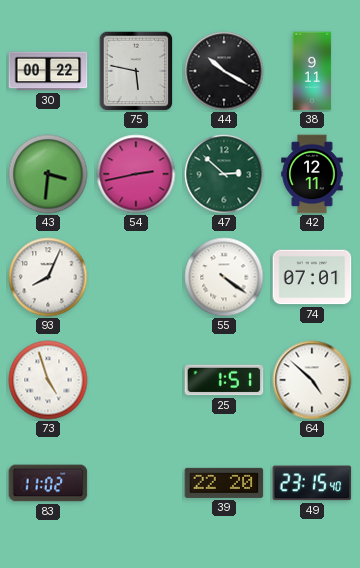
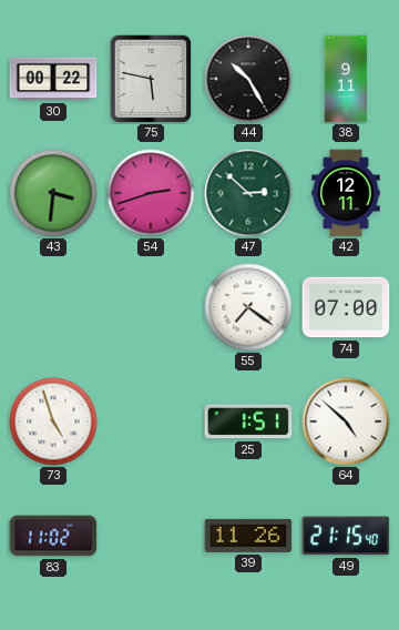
44: 10:20 -> 10:25
54: 2:43 -> 2:42
93: 8:04 -> none
55: 4:21 -> 7:21
74: 07:01 -> 07:00
39: 22:20 -> 11:26
49: 23:15 -> 21:15
